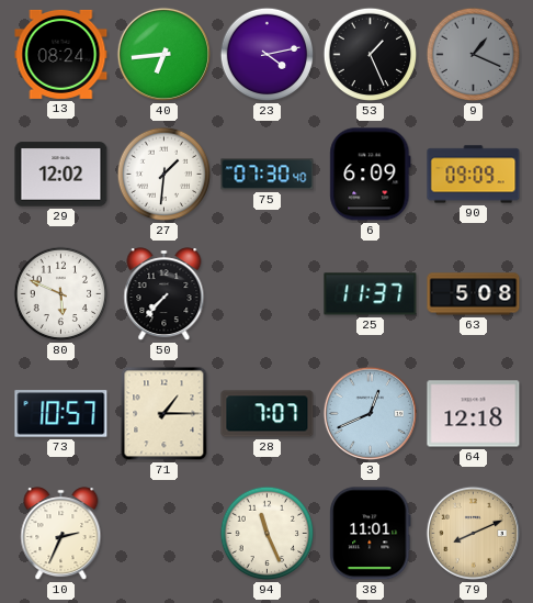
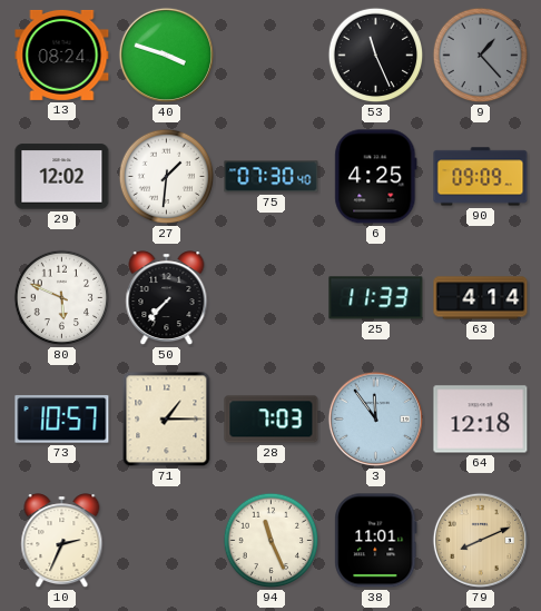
40: 6:44 -> 3:48
23: 4:13 -> none
53: 1:26 -> 11:26
9: 1:19 -> 1:23
6: 6:09 -> 4:25
25: 11:37 -> 11:33
63: 5:08 -> 4:14
28: 7:07 -> 7:03
3: 12:41 -> 11:54
